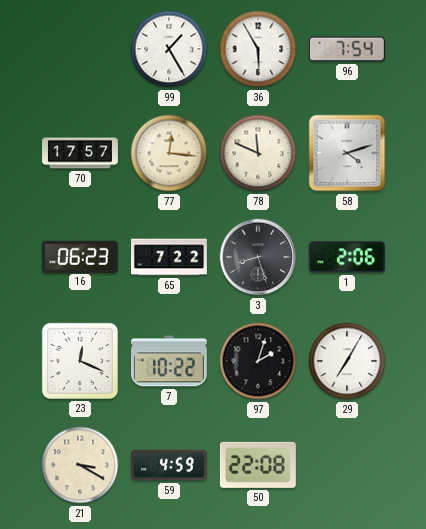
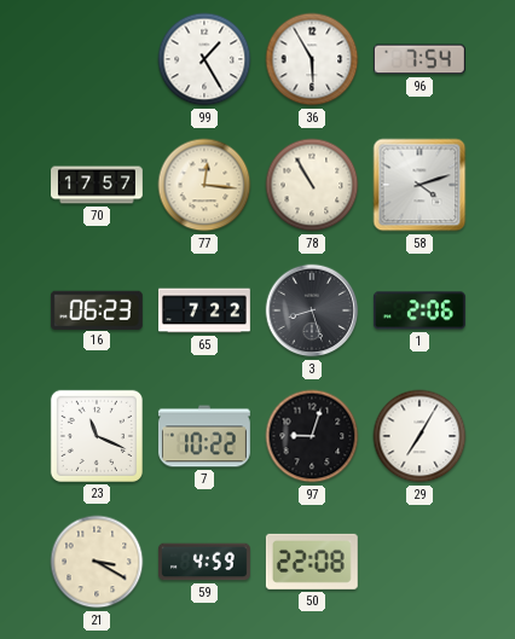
78: 11:49 -> 10:55
23: 12:19 -> 11:19
97: 2:03 -> 9:03
